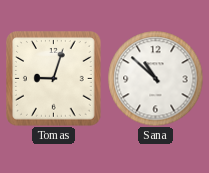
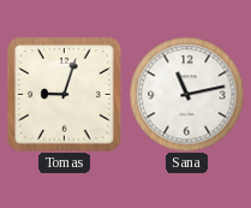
Sana: 10:52 -> 11:13
